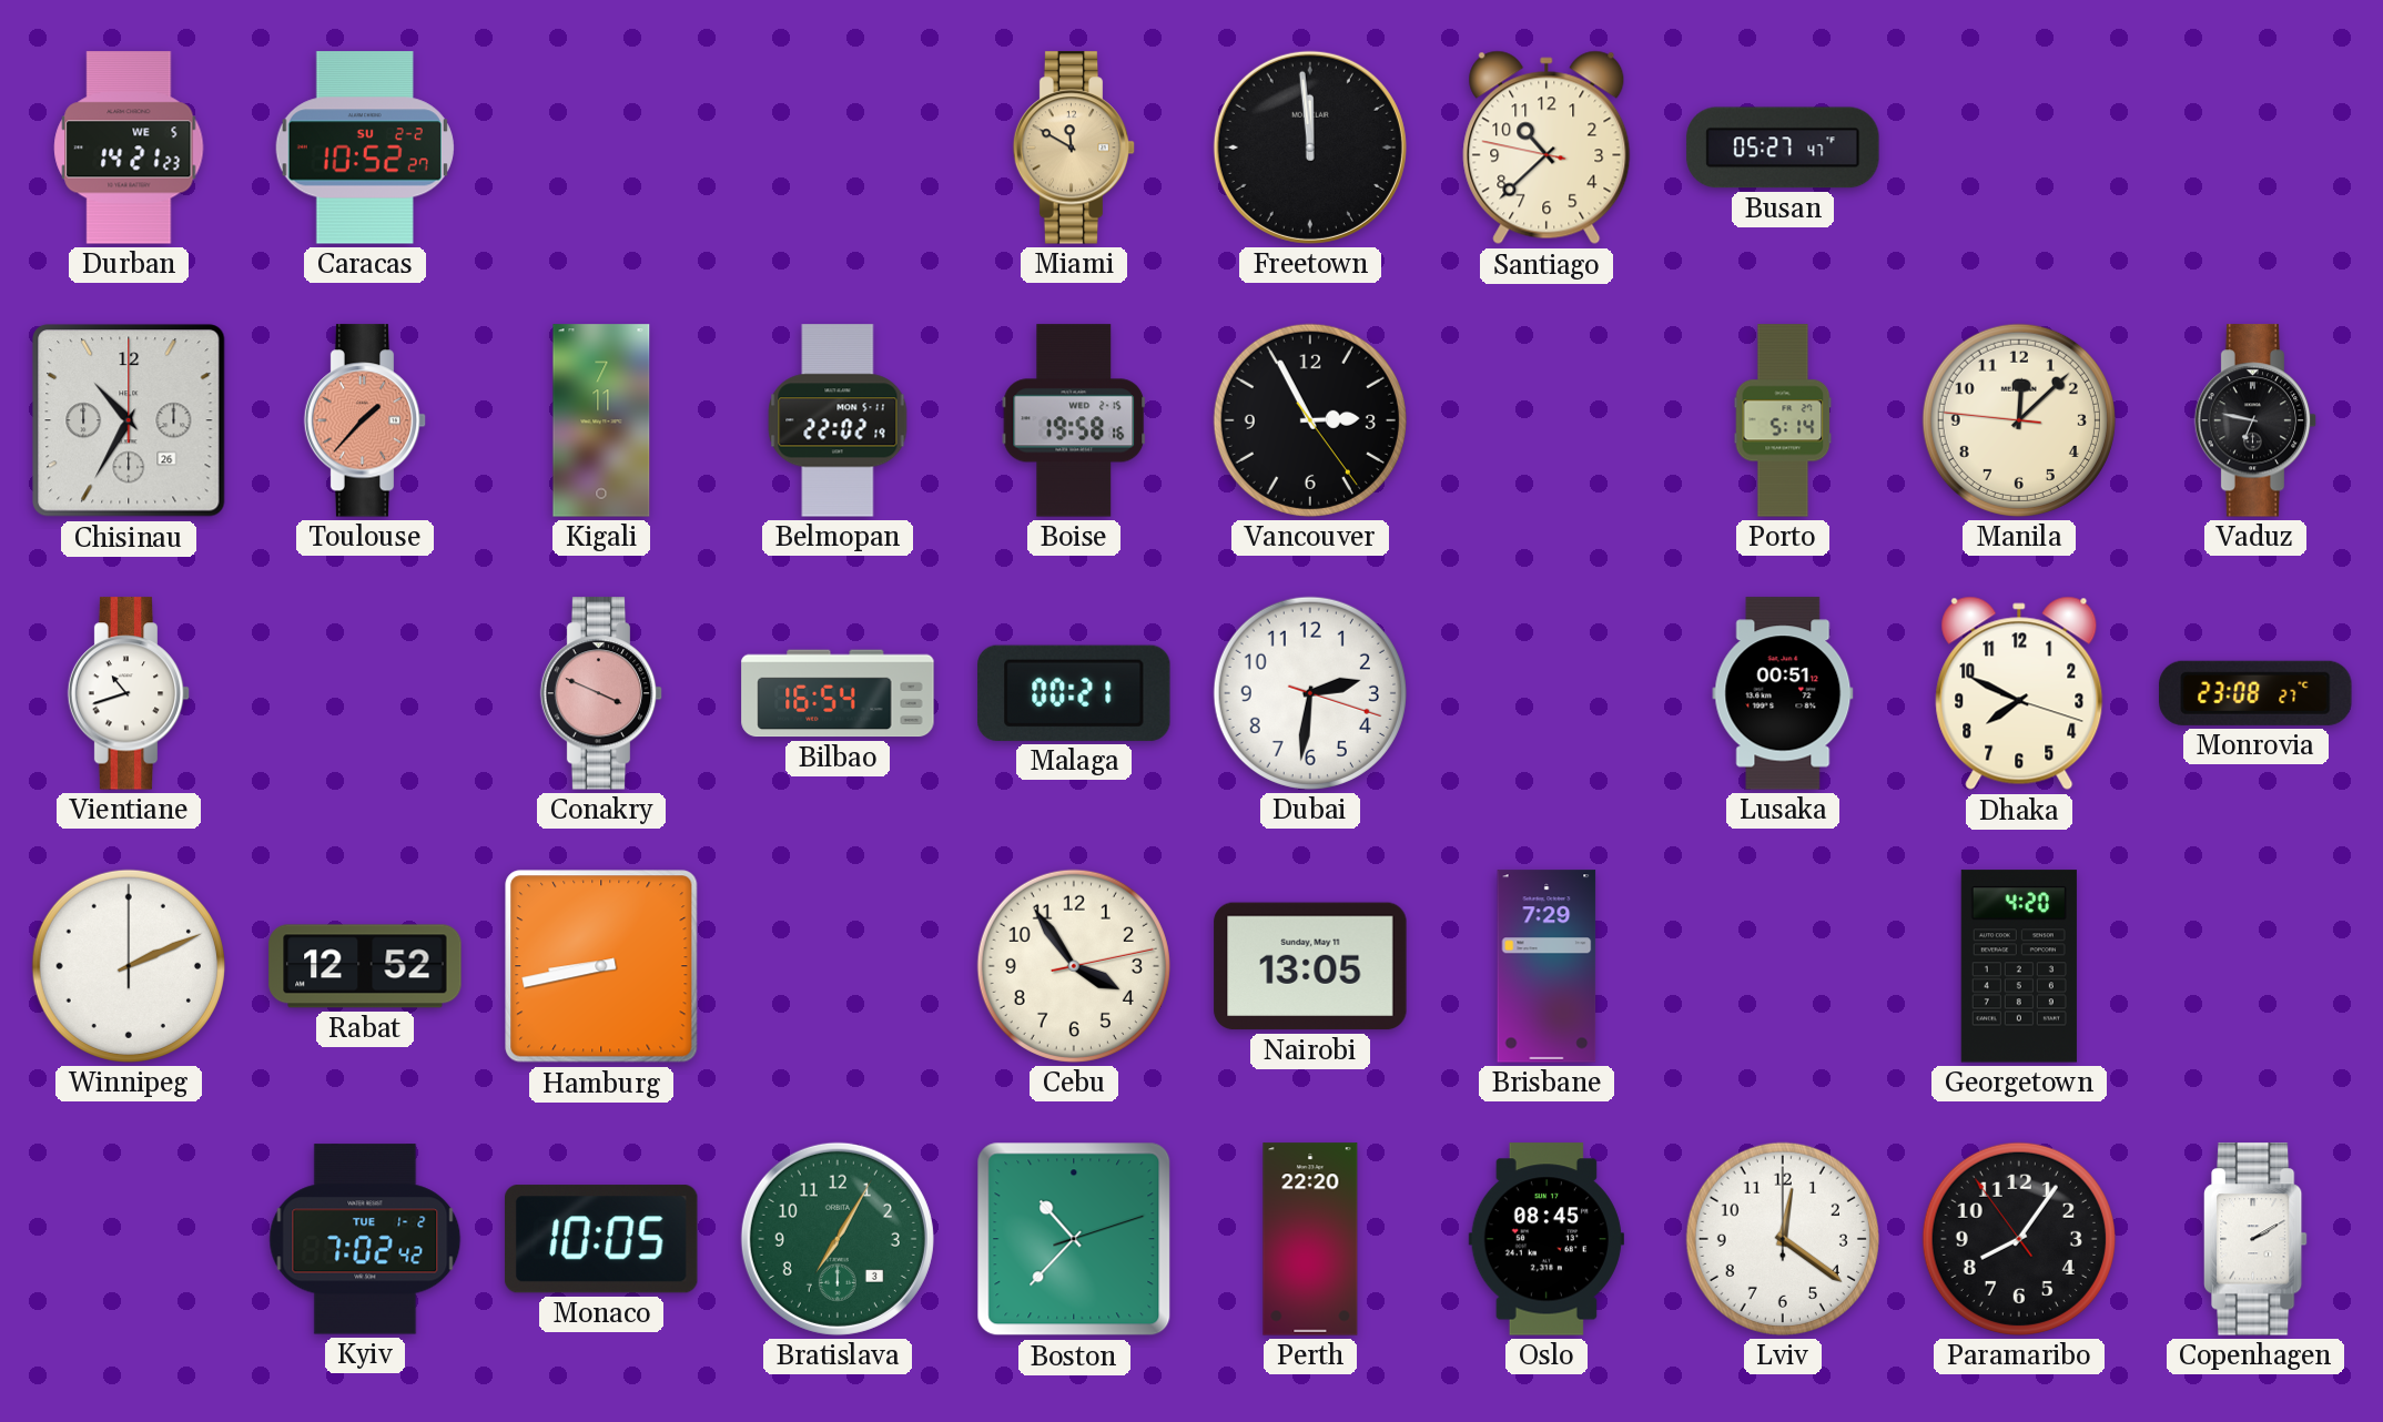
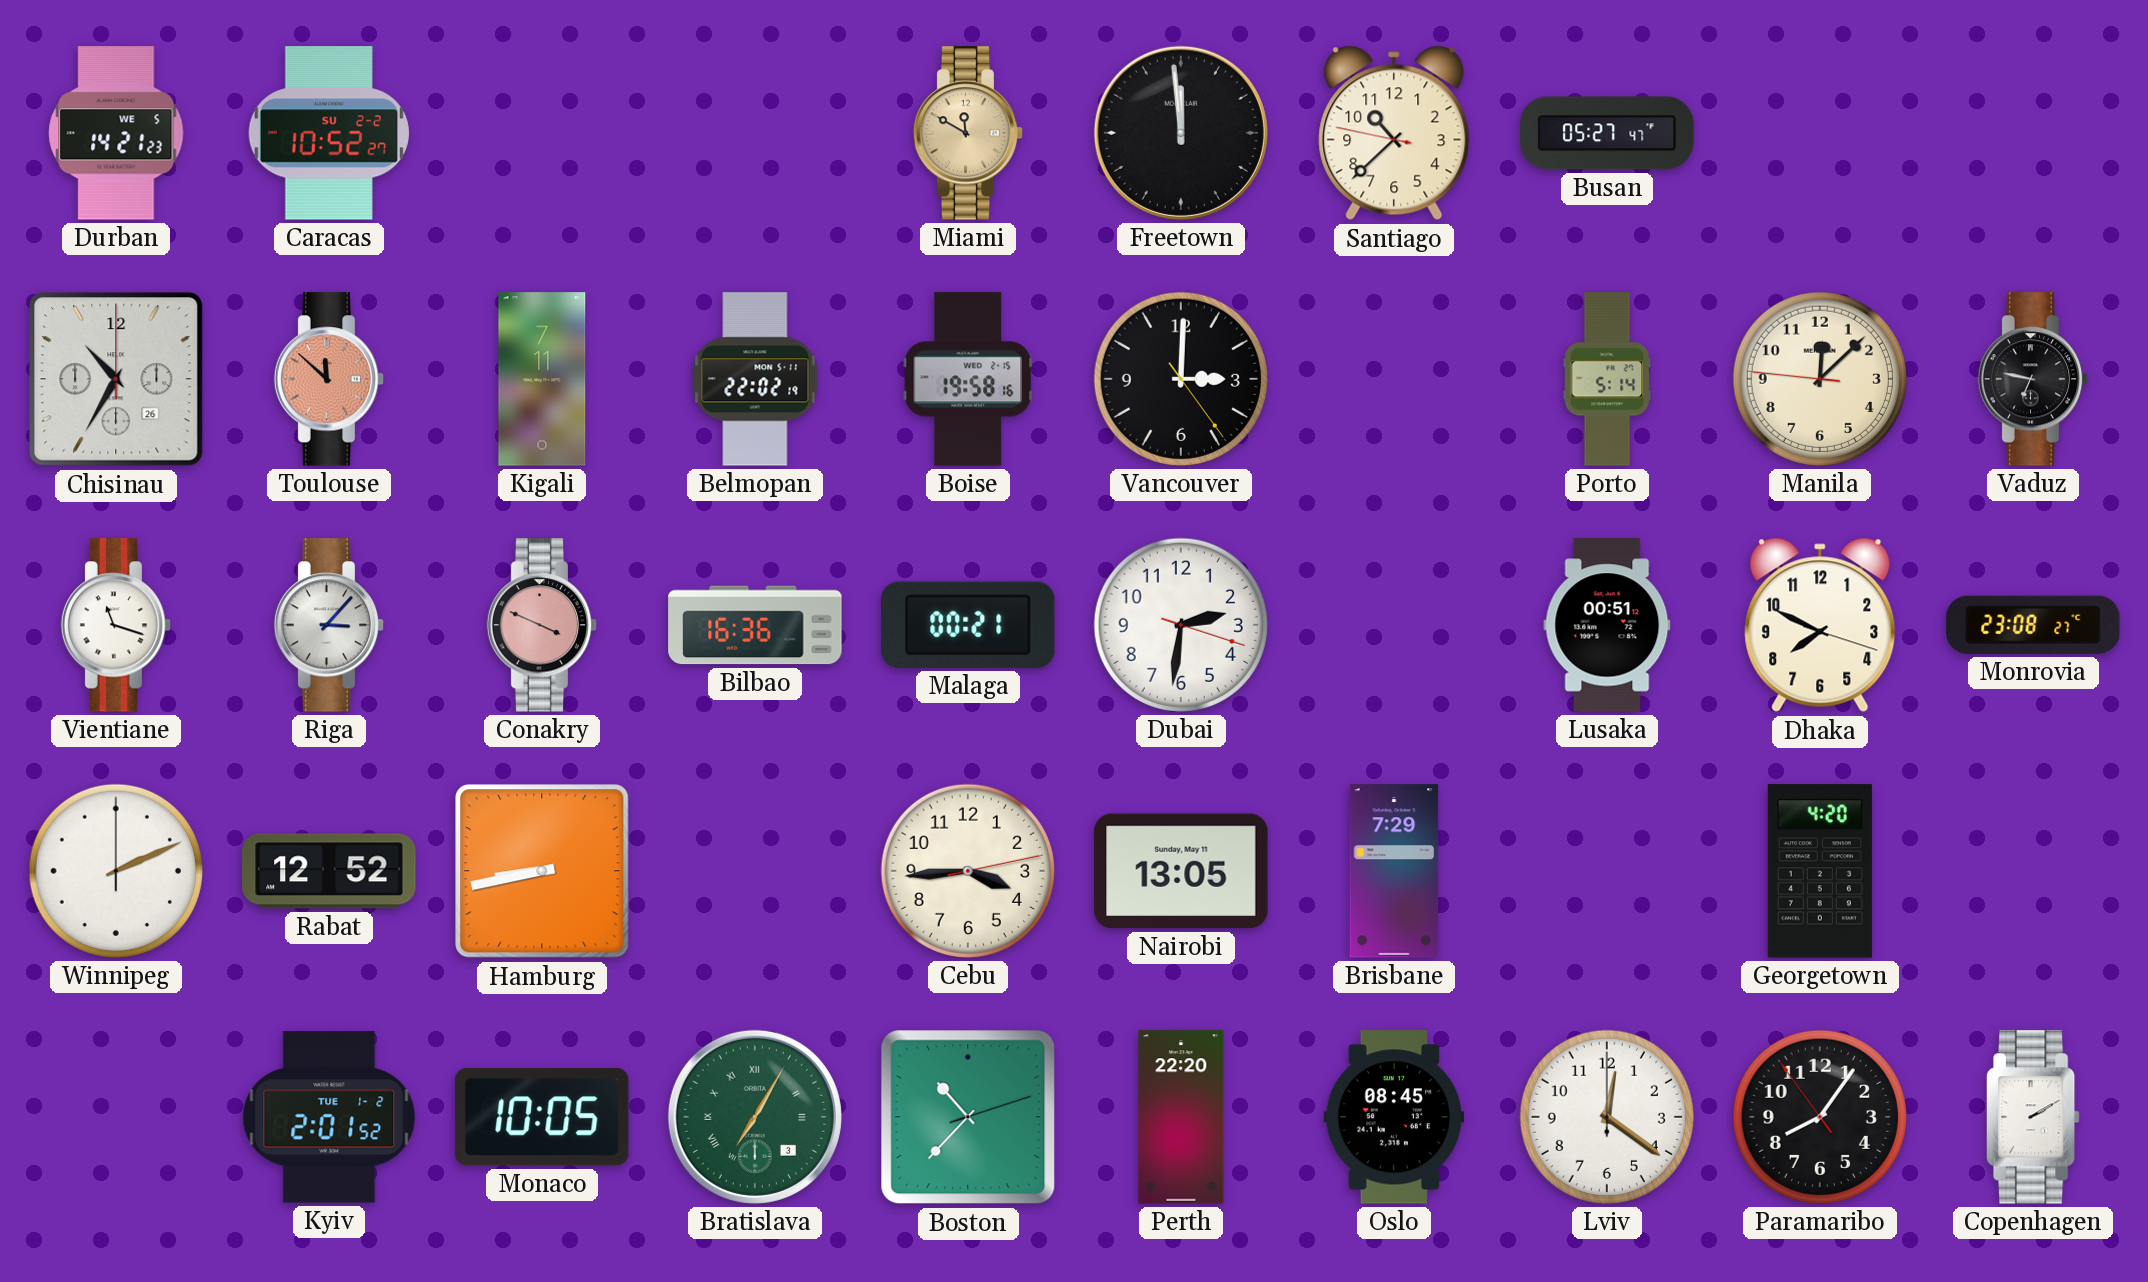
Toulouse: 1:37 -> 11:52
Vancouver: 2:55 -> 3:00
Vientiane: 10:42 -> 11:18
Riga: none -> 3:07
Bilbao: 16:54 -> 16:36
Cebu: 3:54 -> 3:44
Kyiv: 7:02 -> 2:01
Bratislava numerals: Arabic -> Roman
